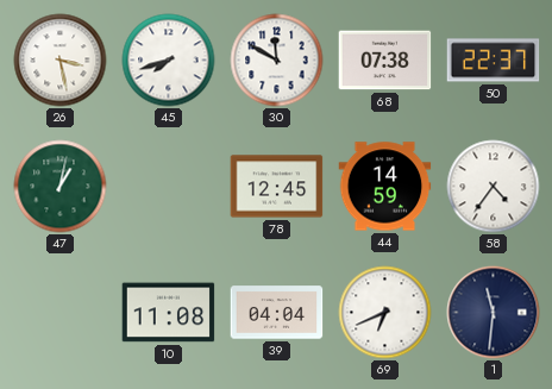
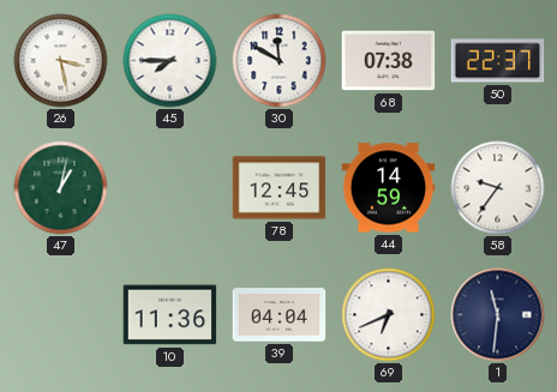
45: 7:42 -> 7:45
58: 4:36 -> 9:36
10: 11:08 -> 11:36
